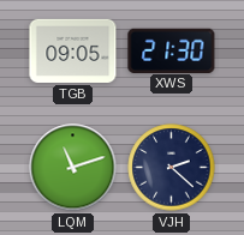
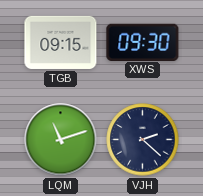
TGB: 09:05 -> 09:15
XWS: 21:30 -> 09:30
